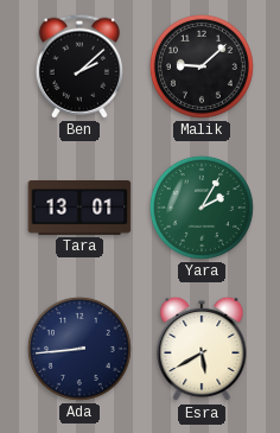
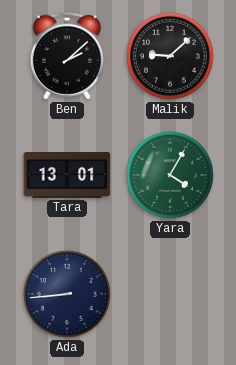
Yara: 2:05 -> 4:05
Esra: 5:40 -> none
